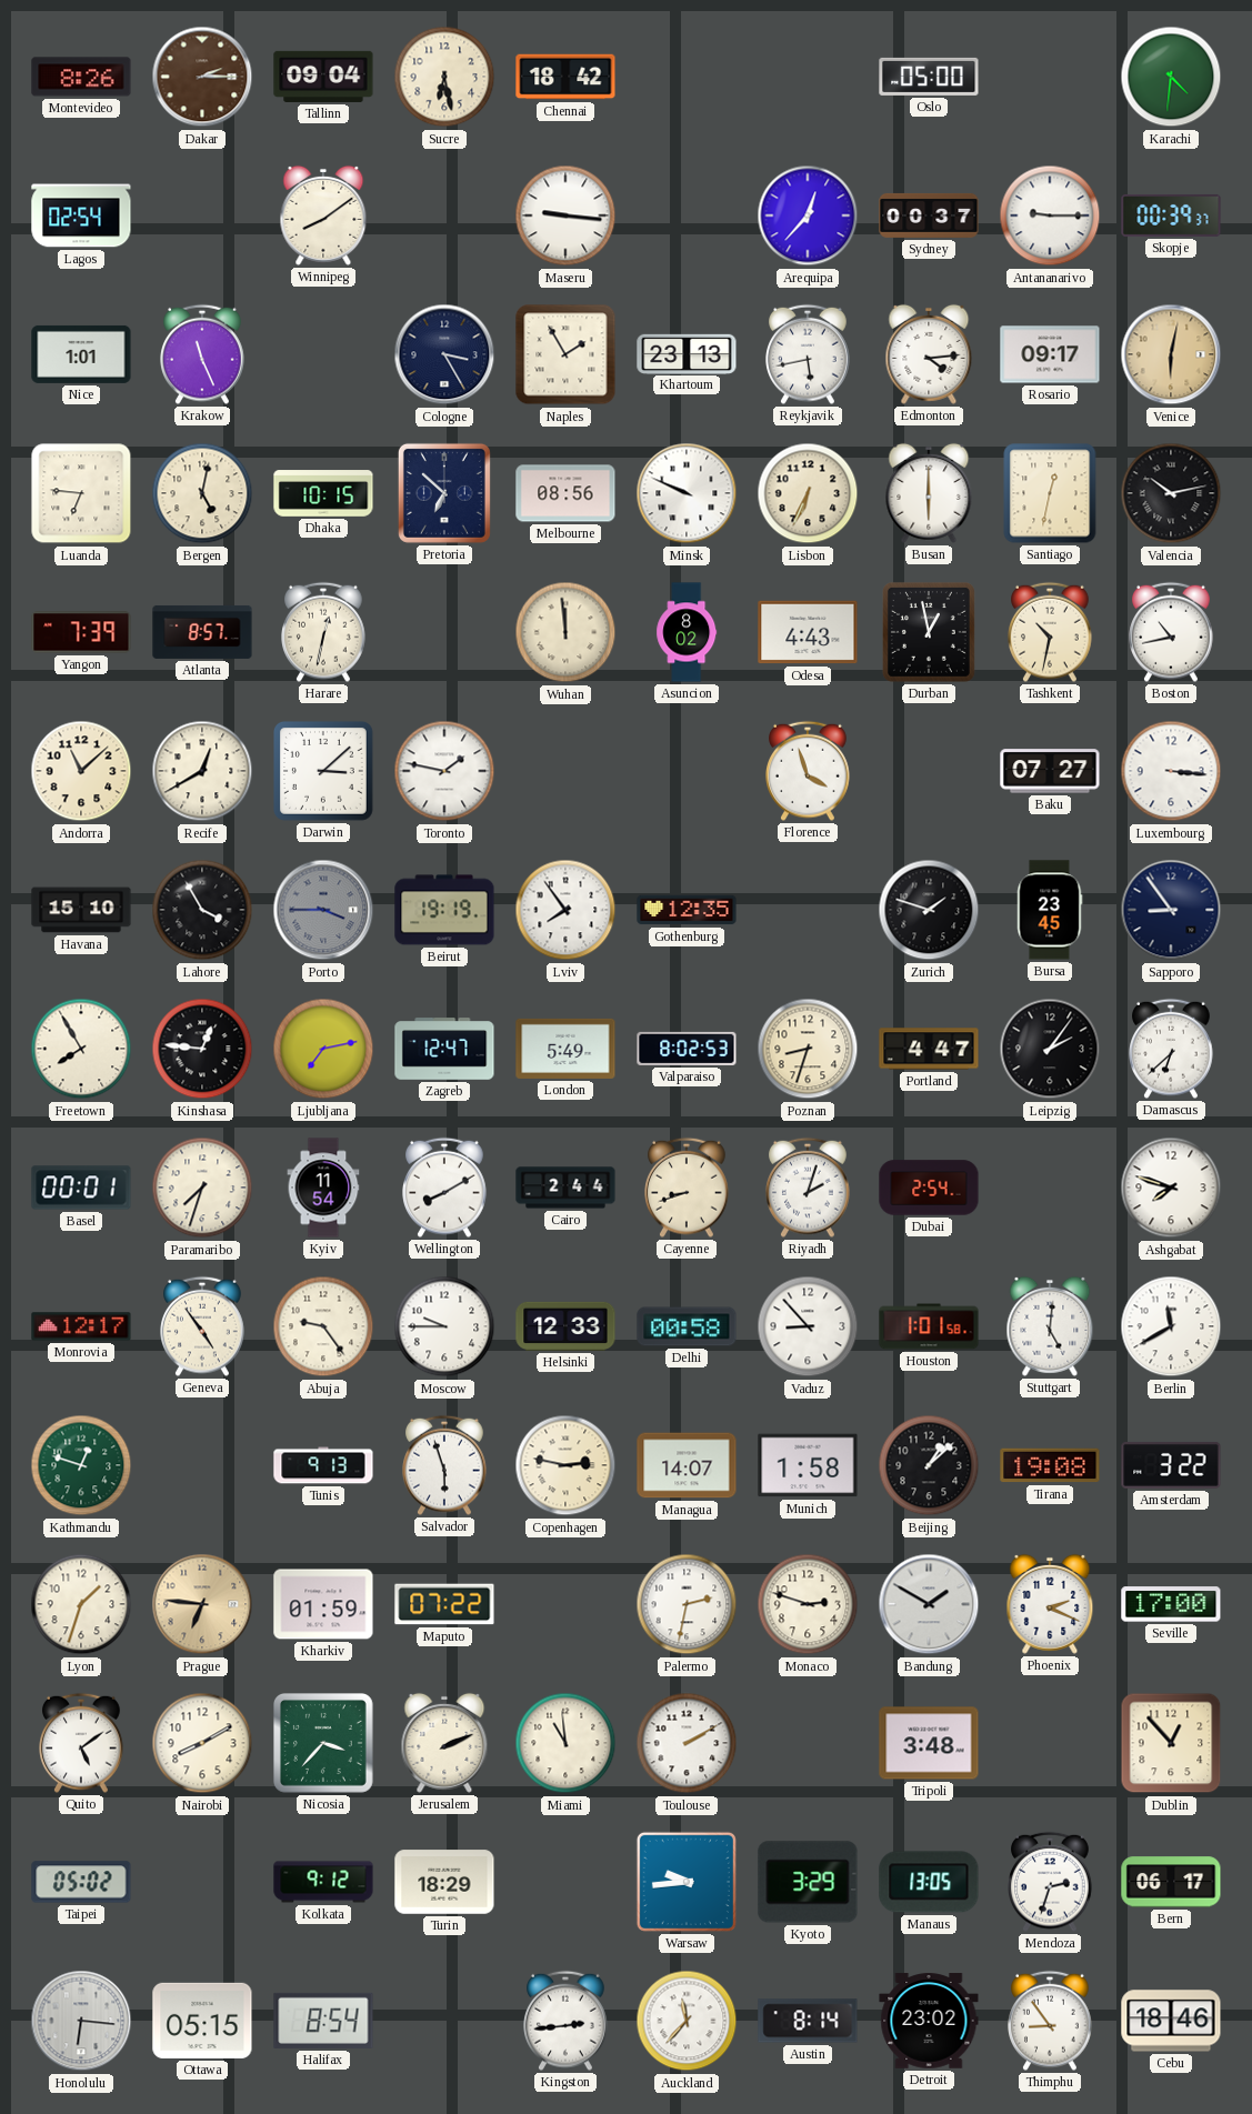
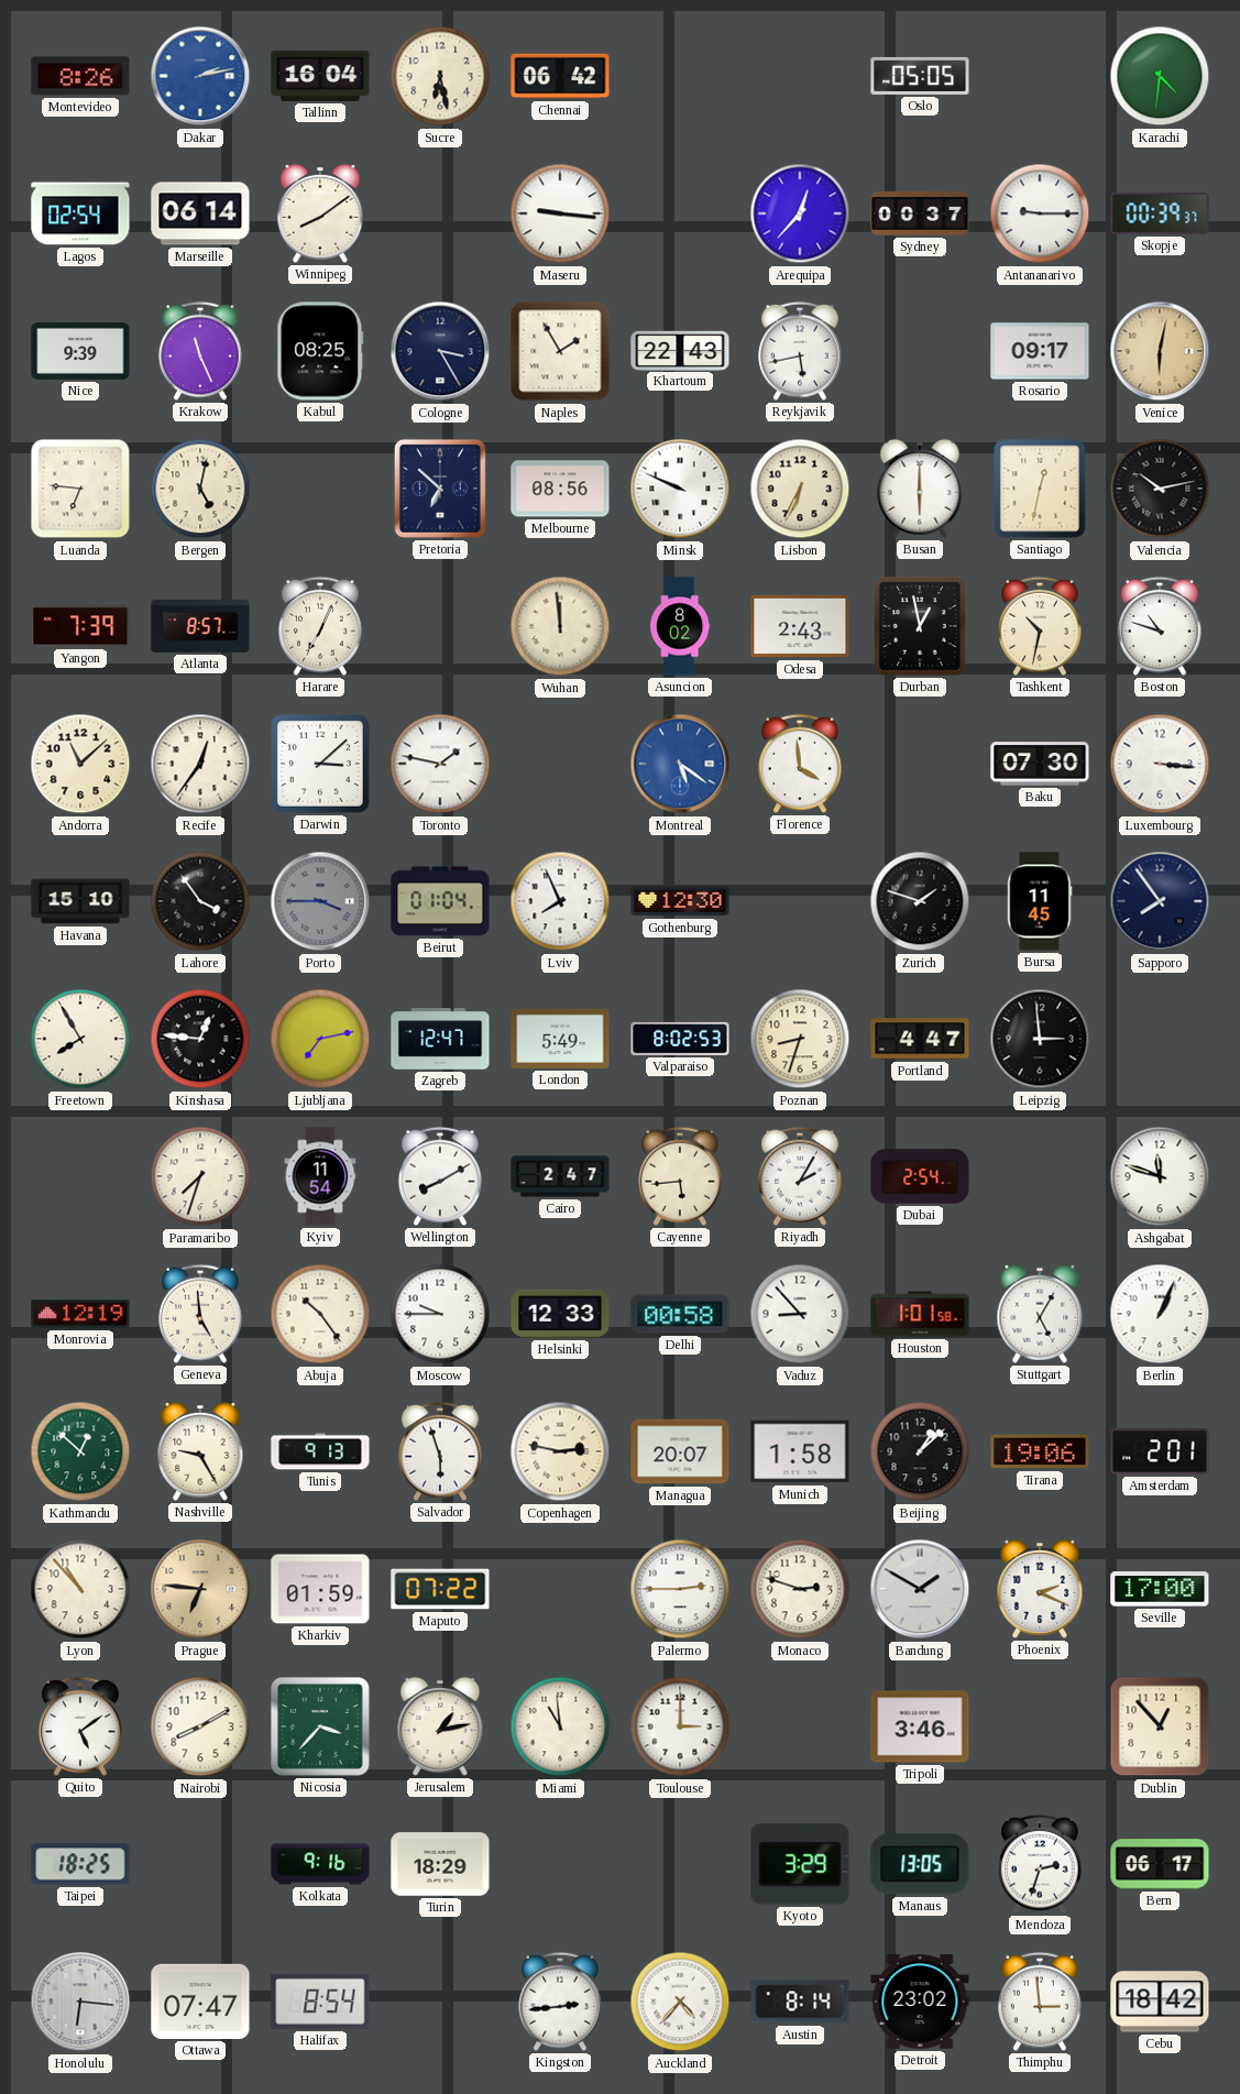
Dakar: 2:15 -> 2:13
Dakar dial: brown -> blue
Tallinn: 09:04 -> 16:04
Chennai: 18:42 -> 06:42
Oslo: 05:00 -> 05:05
Marseille: none -> 06:14
Nice: 1:01 -> 9:39
Kabul: none -> 08:25
Khartoum: 23:13 -> 22:43
Edmonton: 4:14 -> none
Dhaka: 10:15 -> none
Harare: 12:32 -> 7:04
Odesa: 4:43 -> 2:43
Boston: 10:43 -> 10:48
Recife: 12:40 -> 12:36
Montreal: none -> 5:21
Florence: 3:57 -> 3:59
Baku: 07:27 -> 07:30
Lahore: 3:55 -> 3:54
Beirut: 19:19 -> 01:04
Lviv: 7:54 -> 7:56
Gothenburg: 12:35 -> 12:30
Bursa: 23:45 -> 11:45
Sapporo: 8:54 -> 7:54
Leipzig: 2:06 -> 2:59
Damascus: 6:38 -> none
Basel: 00:01 -> none
Cairo: 2:44 -> 2:47
Cayenne: 8:42 -> 5:44
Riyadh: 2:03 -> 2:05
Ashgabat: 7:48 -> 11:48
Monrovia: 12:17 -> 12:19
Geneva: 4:54 -> 4:59
Abuja: 9:24 -> 10:24
Stuttgart: 5:01 -> 5:05
Berlin: 11:40 -> 1:04
Kathmandu: 12:48 -> 12:52
Nashville: none -> 9:25
Managua: 14:07 -> 20:07
Tirana: 19:08 -> 19:06
Amsterdam: 3:22 -> 2:01
Lyon: 1:33 -> 10:53
Palermo: 2:32 -> 2:45
Jerusalem: 2:11 -> 1:13
Toulouse: 2:10 -> 3:00
Tripoli: 3:48 -> 3:46
Taipei: 05:02 -> 18:25
Kolkata: 9:12 -> 9:16
Warsaw: 9:44 -> none
Ottawa: 05:15 -> 07:47
Auckland: 11:37 -> 4:37
Thimphu: 8:54 -> 2:59
Cebu: 18:46 -> 18:42
